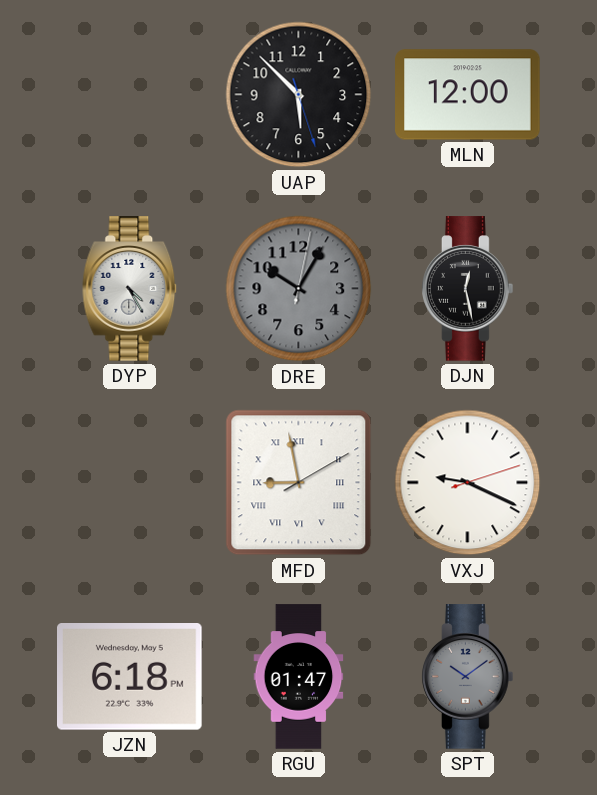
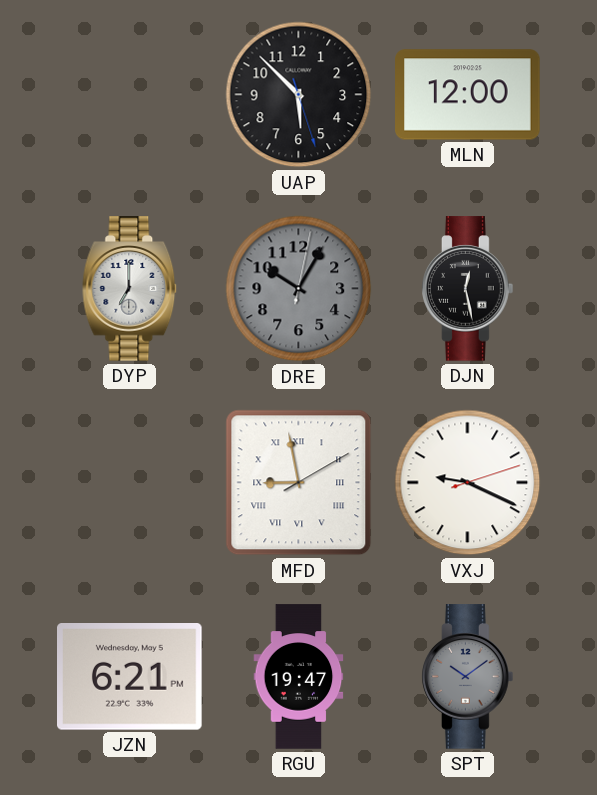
DYP: 4:25 -> 7:00
JZN: 6:18 -> 6:21
RGU: 01:47 -> 19:47
